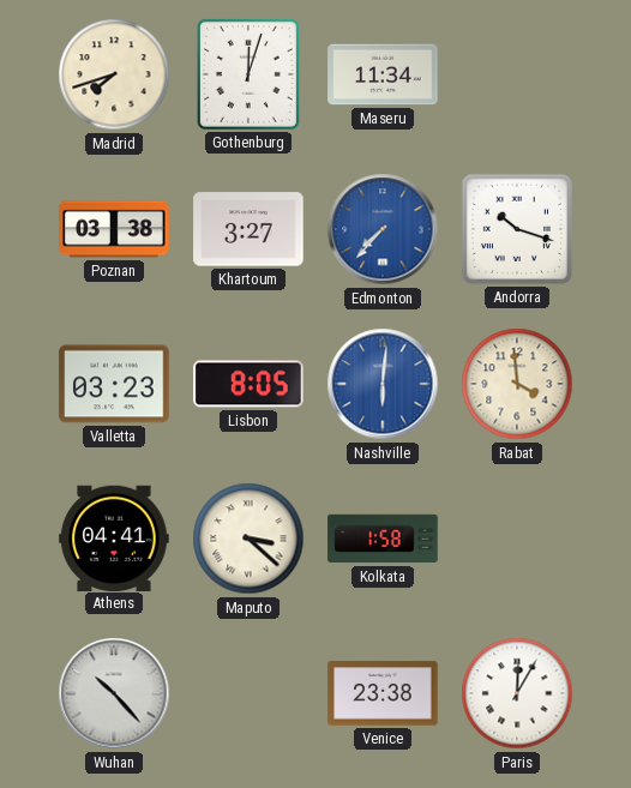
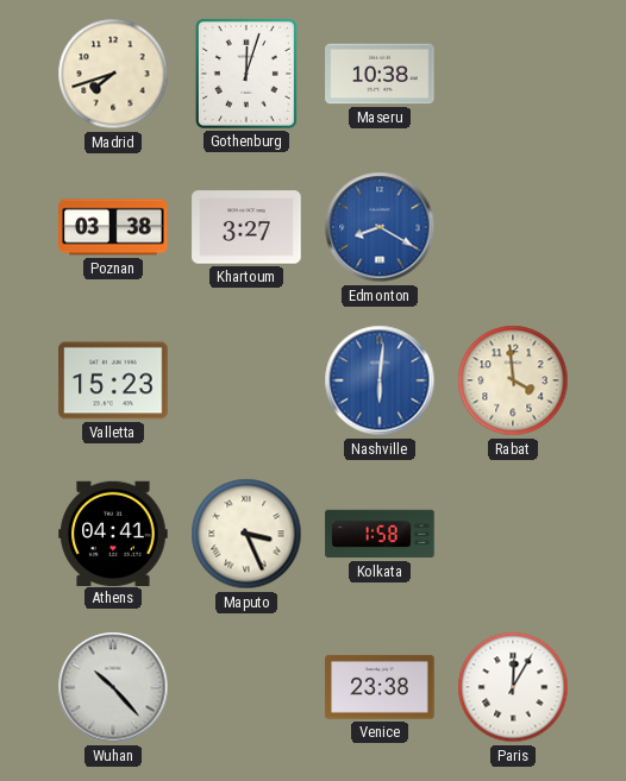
Maseru: 11:34 -> 10:38
Edmonton: 7:37 -> 8:20
Andorra: 10:18 -> none
Valletta: 03:23 -> 15:23
Lisbon: 8:05 -> none
Maputo: 3:22 -> 3:26
